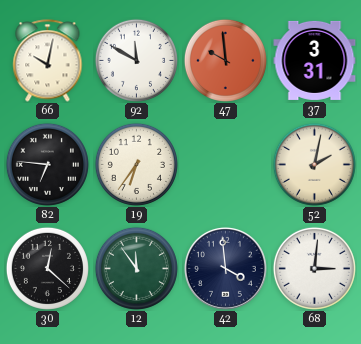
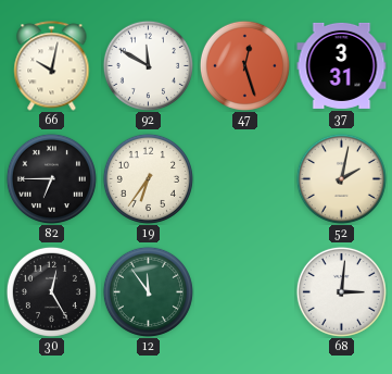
47: 9:59 -> 12:27
82: 6:46 -> 6:45
30: 12:22 -> 12:25
42: 3:59 -> none
